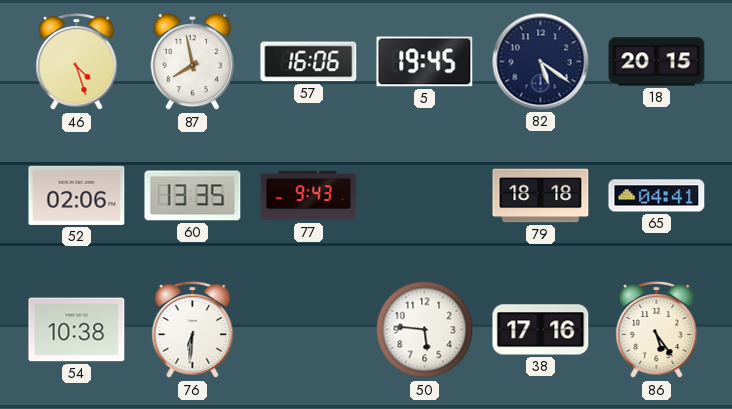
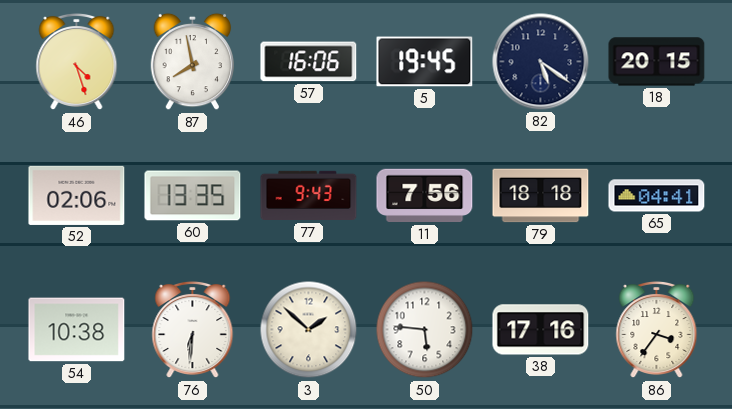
11: none -> 7:56
3: none -> 1:52
86: 5:24 -> 3:36
